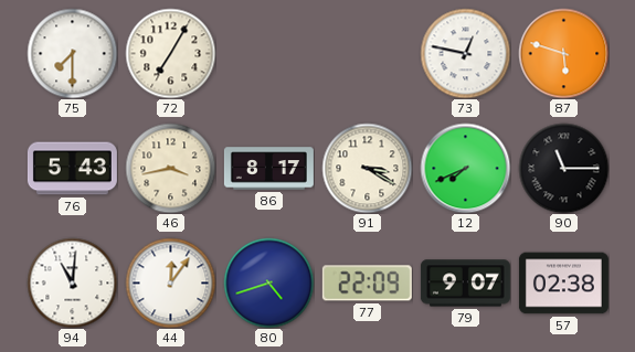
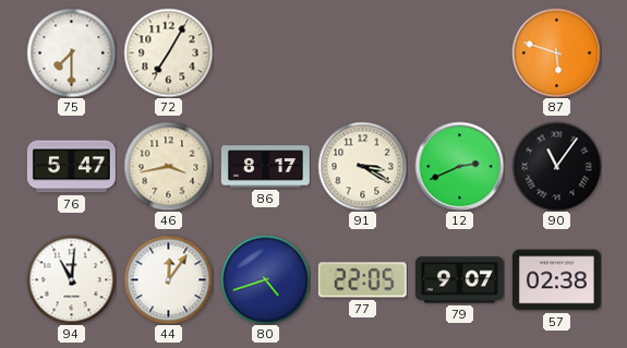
73: 12:47 -> none
76: 5:43 -> 5:47
12: 7:41 -> 2:41
90: 11:15 -> 11:06
77: 22:09 -> 22:05
